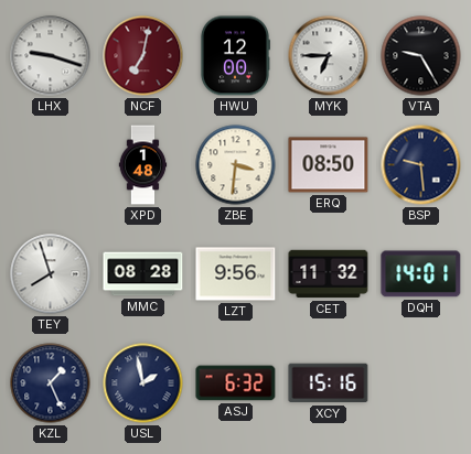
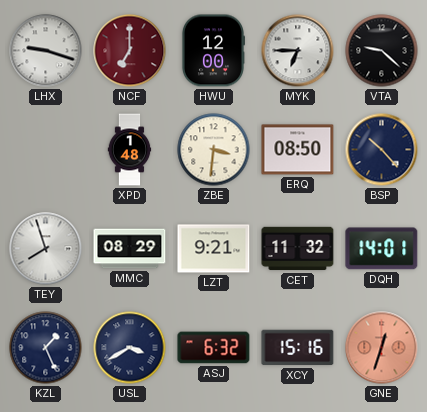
NCF: 7:02 -> 7:00
VTA: 9:25 -> 9:22
BSP: 9:29 -> 10:23
MMC: 08:28 -> 08:29
LZT: 9:56 -> 9:21
USL: 1:58 -> 3:40
GNE: none -> 12:33
